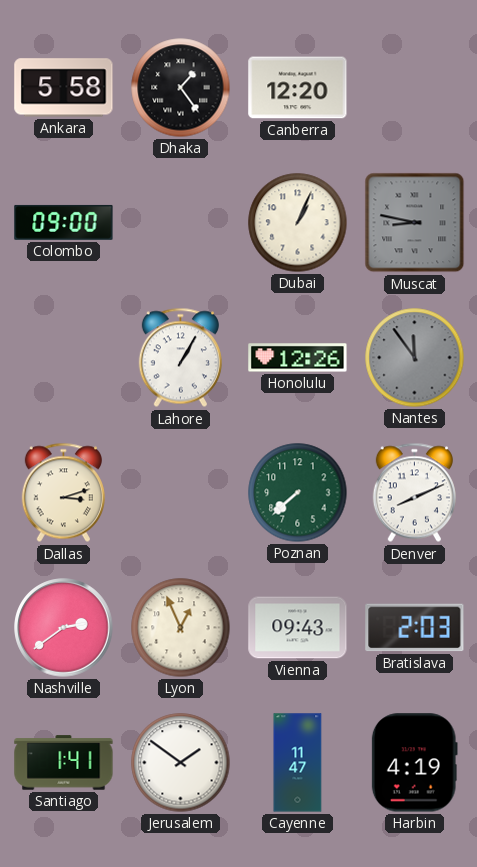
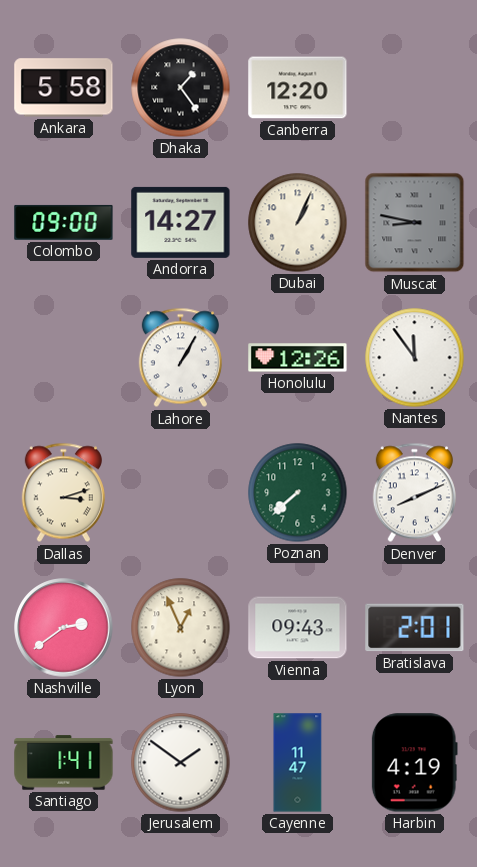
Andorra: none -> 14:27
Nantes dial: grey -> white
Bratislava: 2:03 -> 2:01
